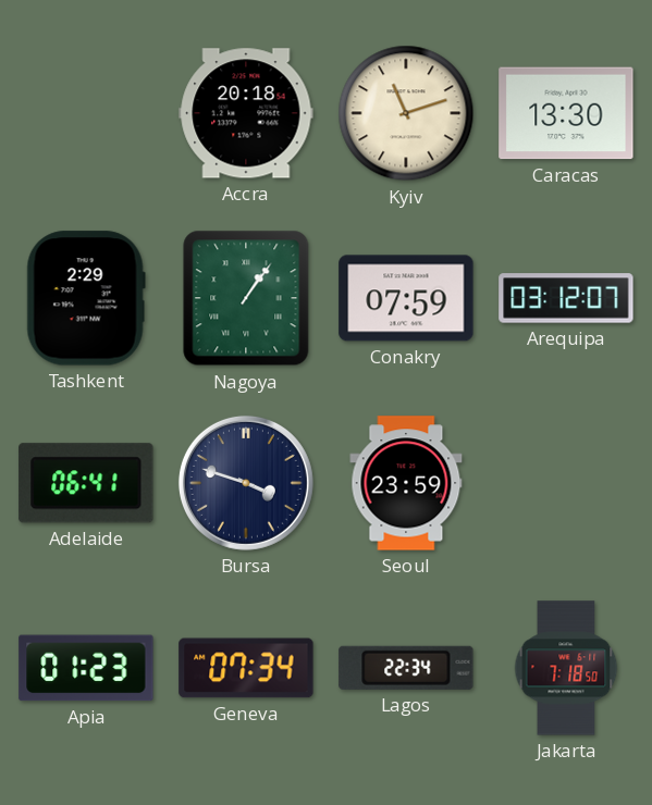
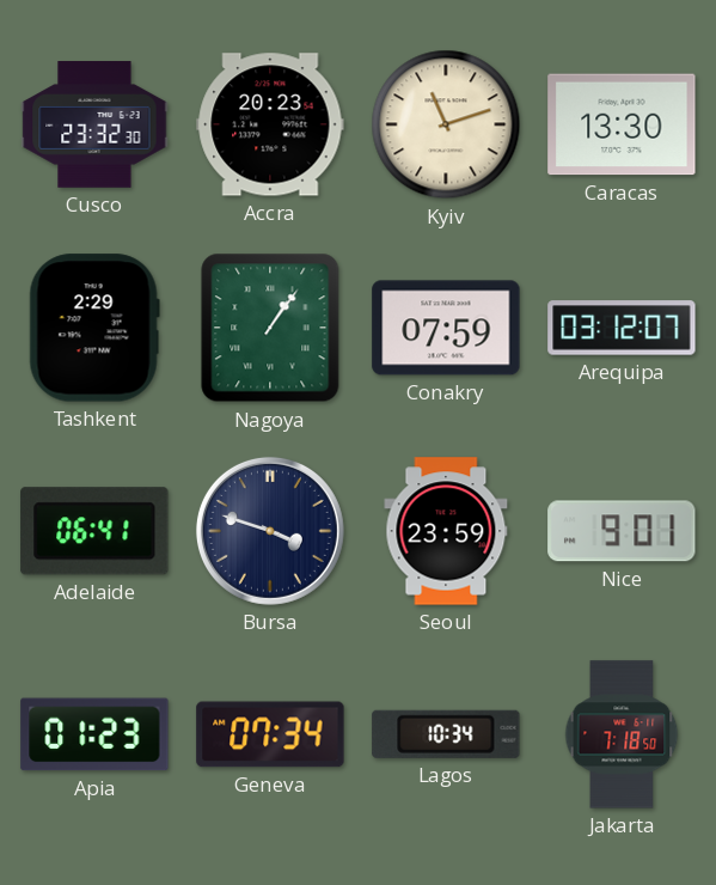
Cusco: none -> 23:32
Accra: 20:18 -> 20:23
Nice: none -> 9:01
Lagos: 22:34 -> 10:34
